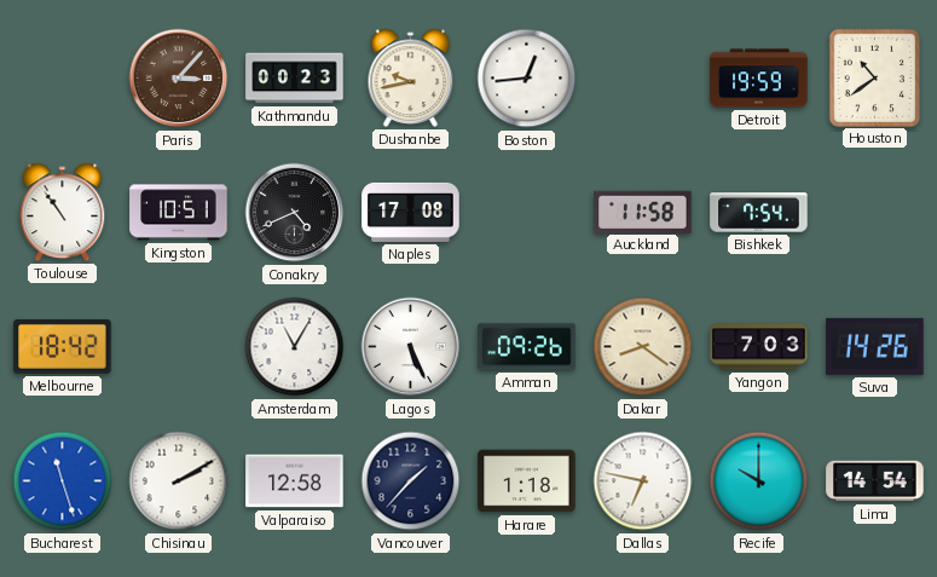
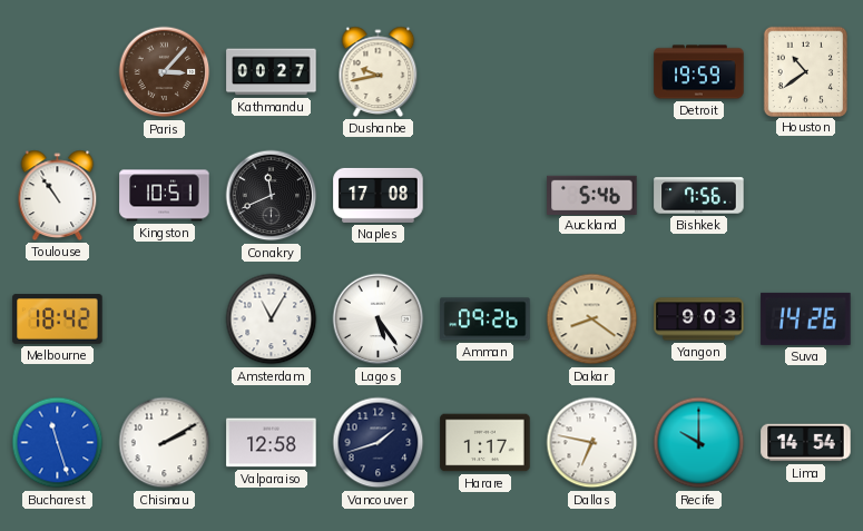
Kathmandu: 00:23 -> 00:27
Boston: 12:44 -> none
Conakry: 4:41 -> 11:41
Auckland: 11:58 -> 5:46
Bishkek: 7:54 -> 7:56
Lagos: 5:26 -> 5:24
Yangon: 7:03 -> 9:03
Vancouver: 1:37 -> 1:42
Harare: 1:18 -> 1:17
